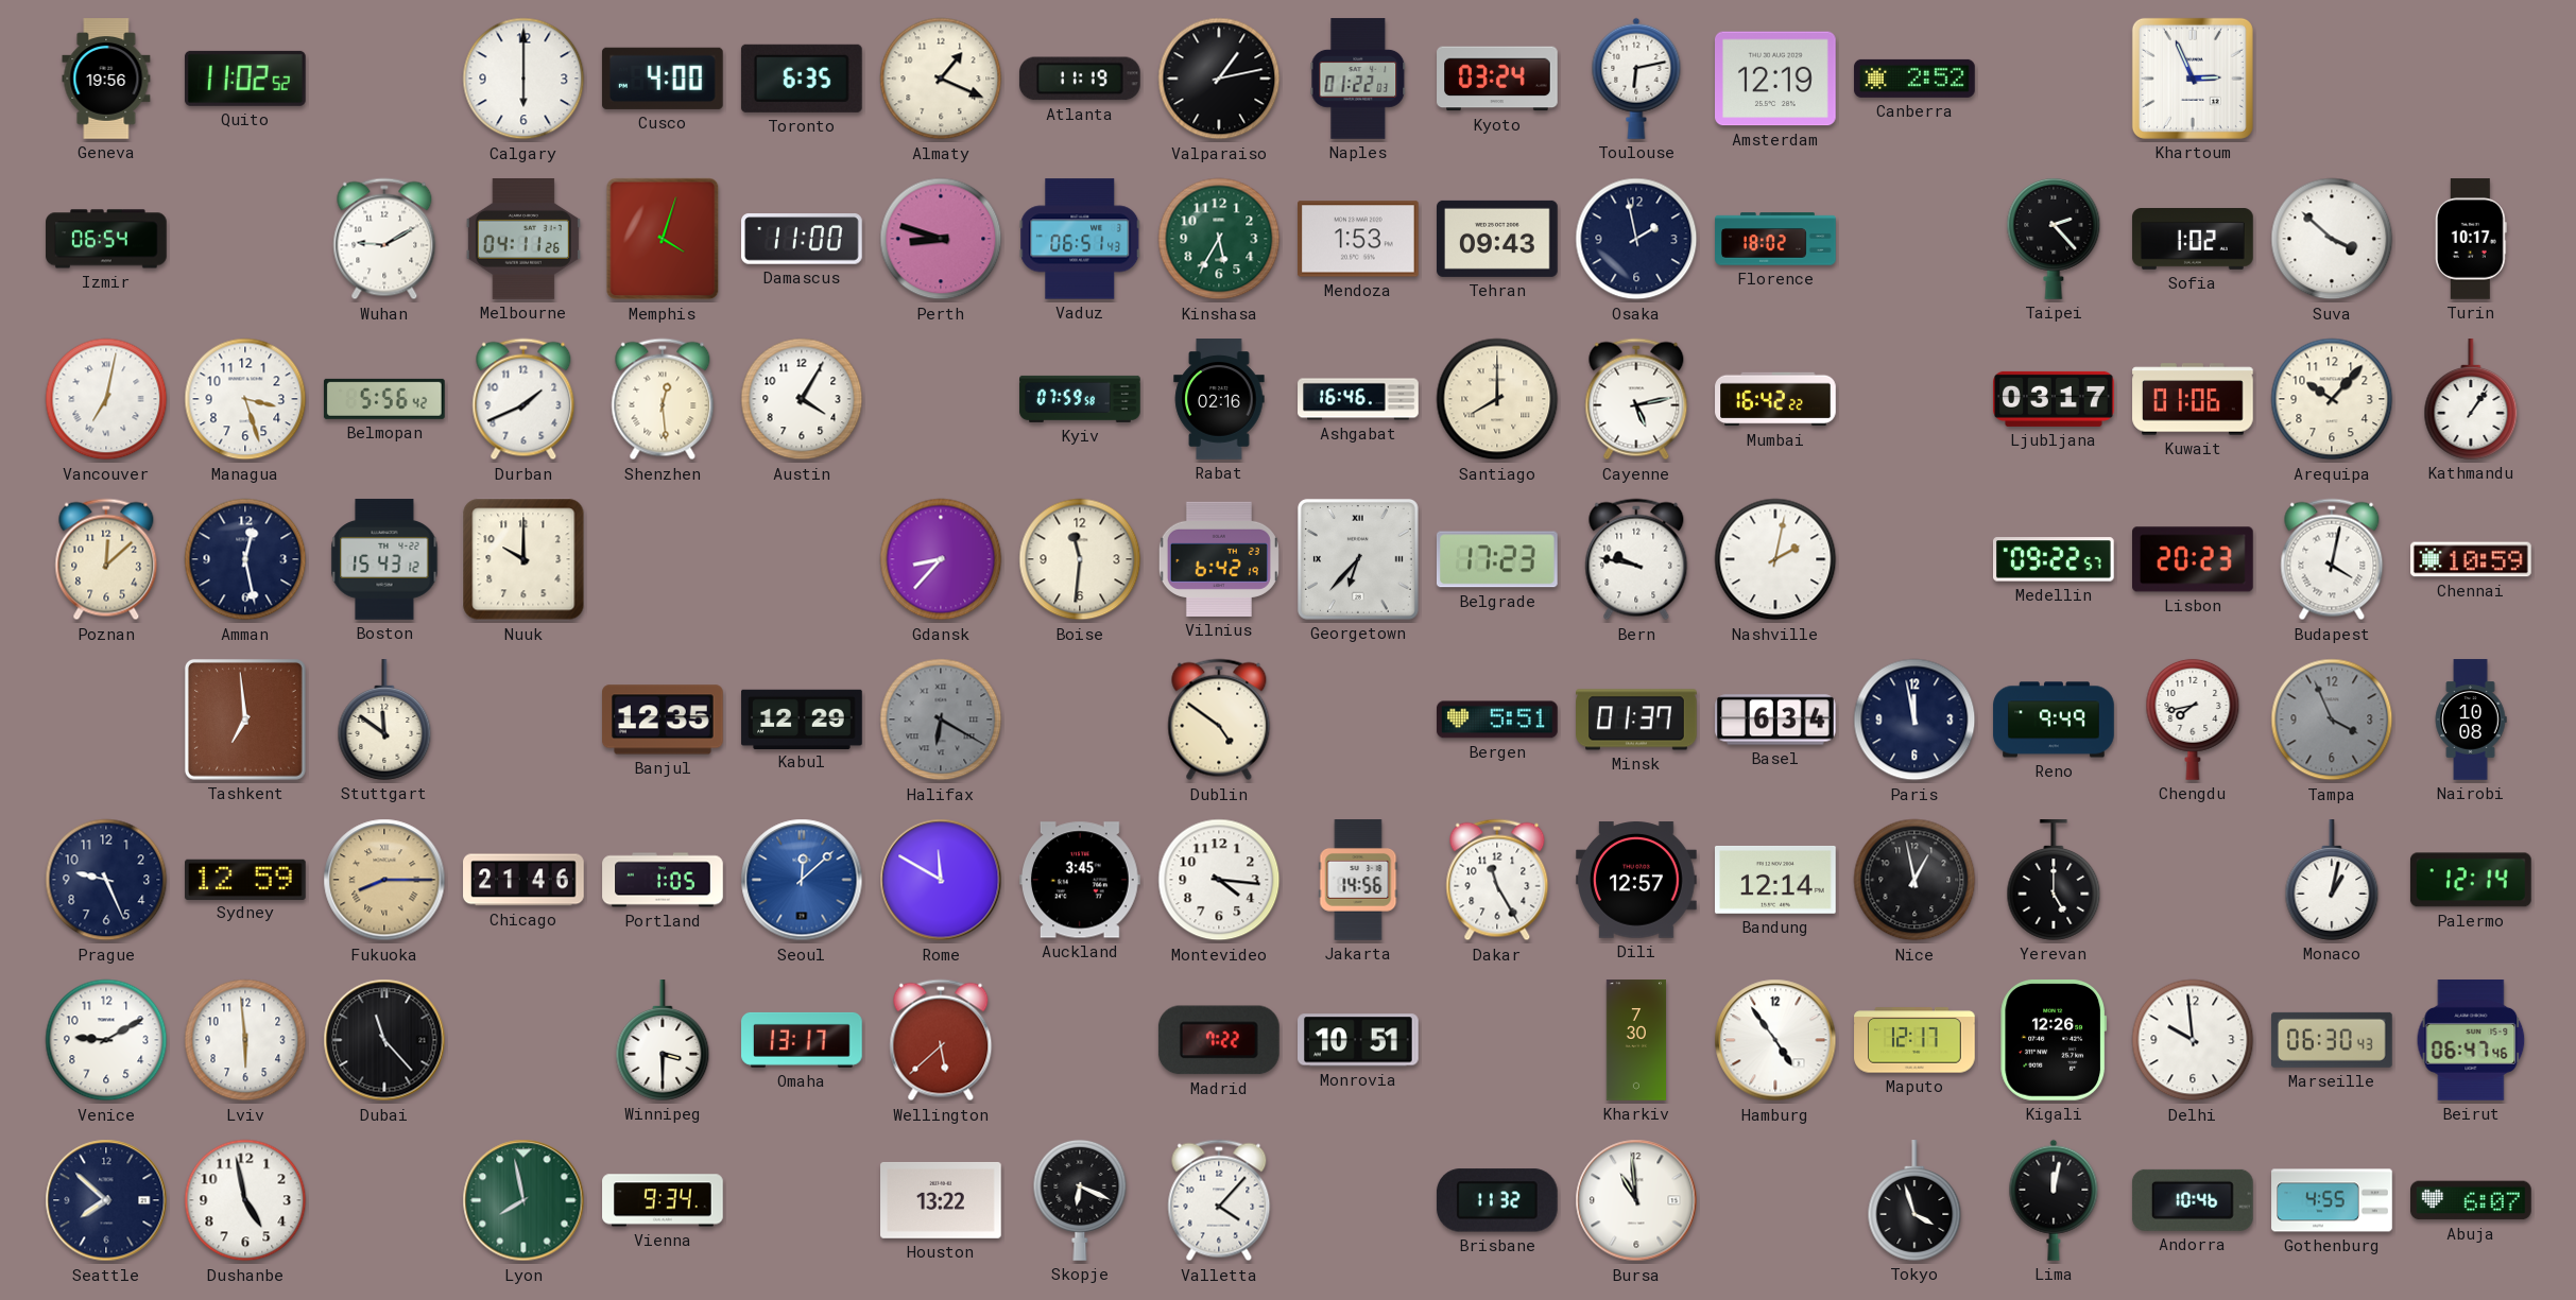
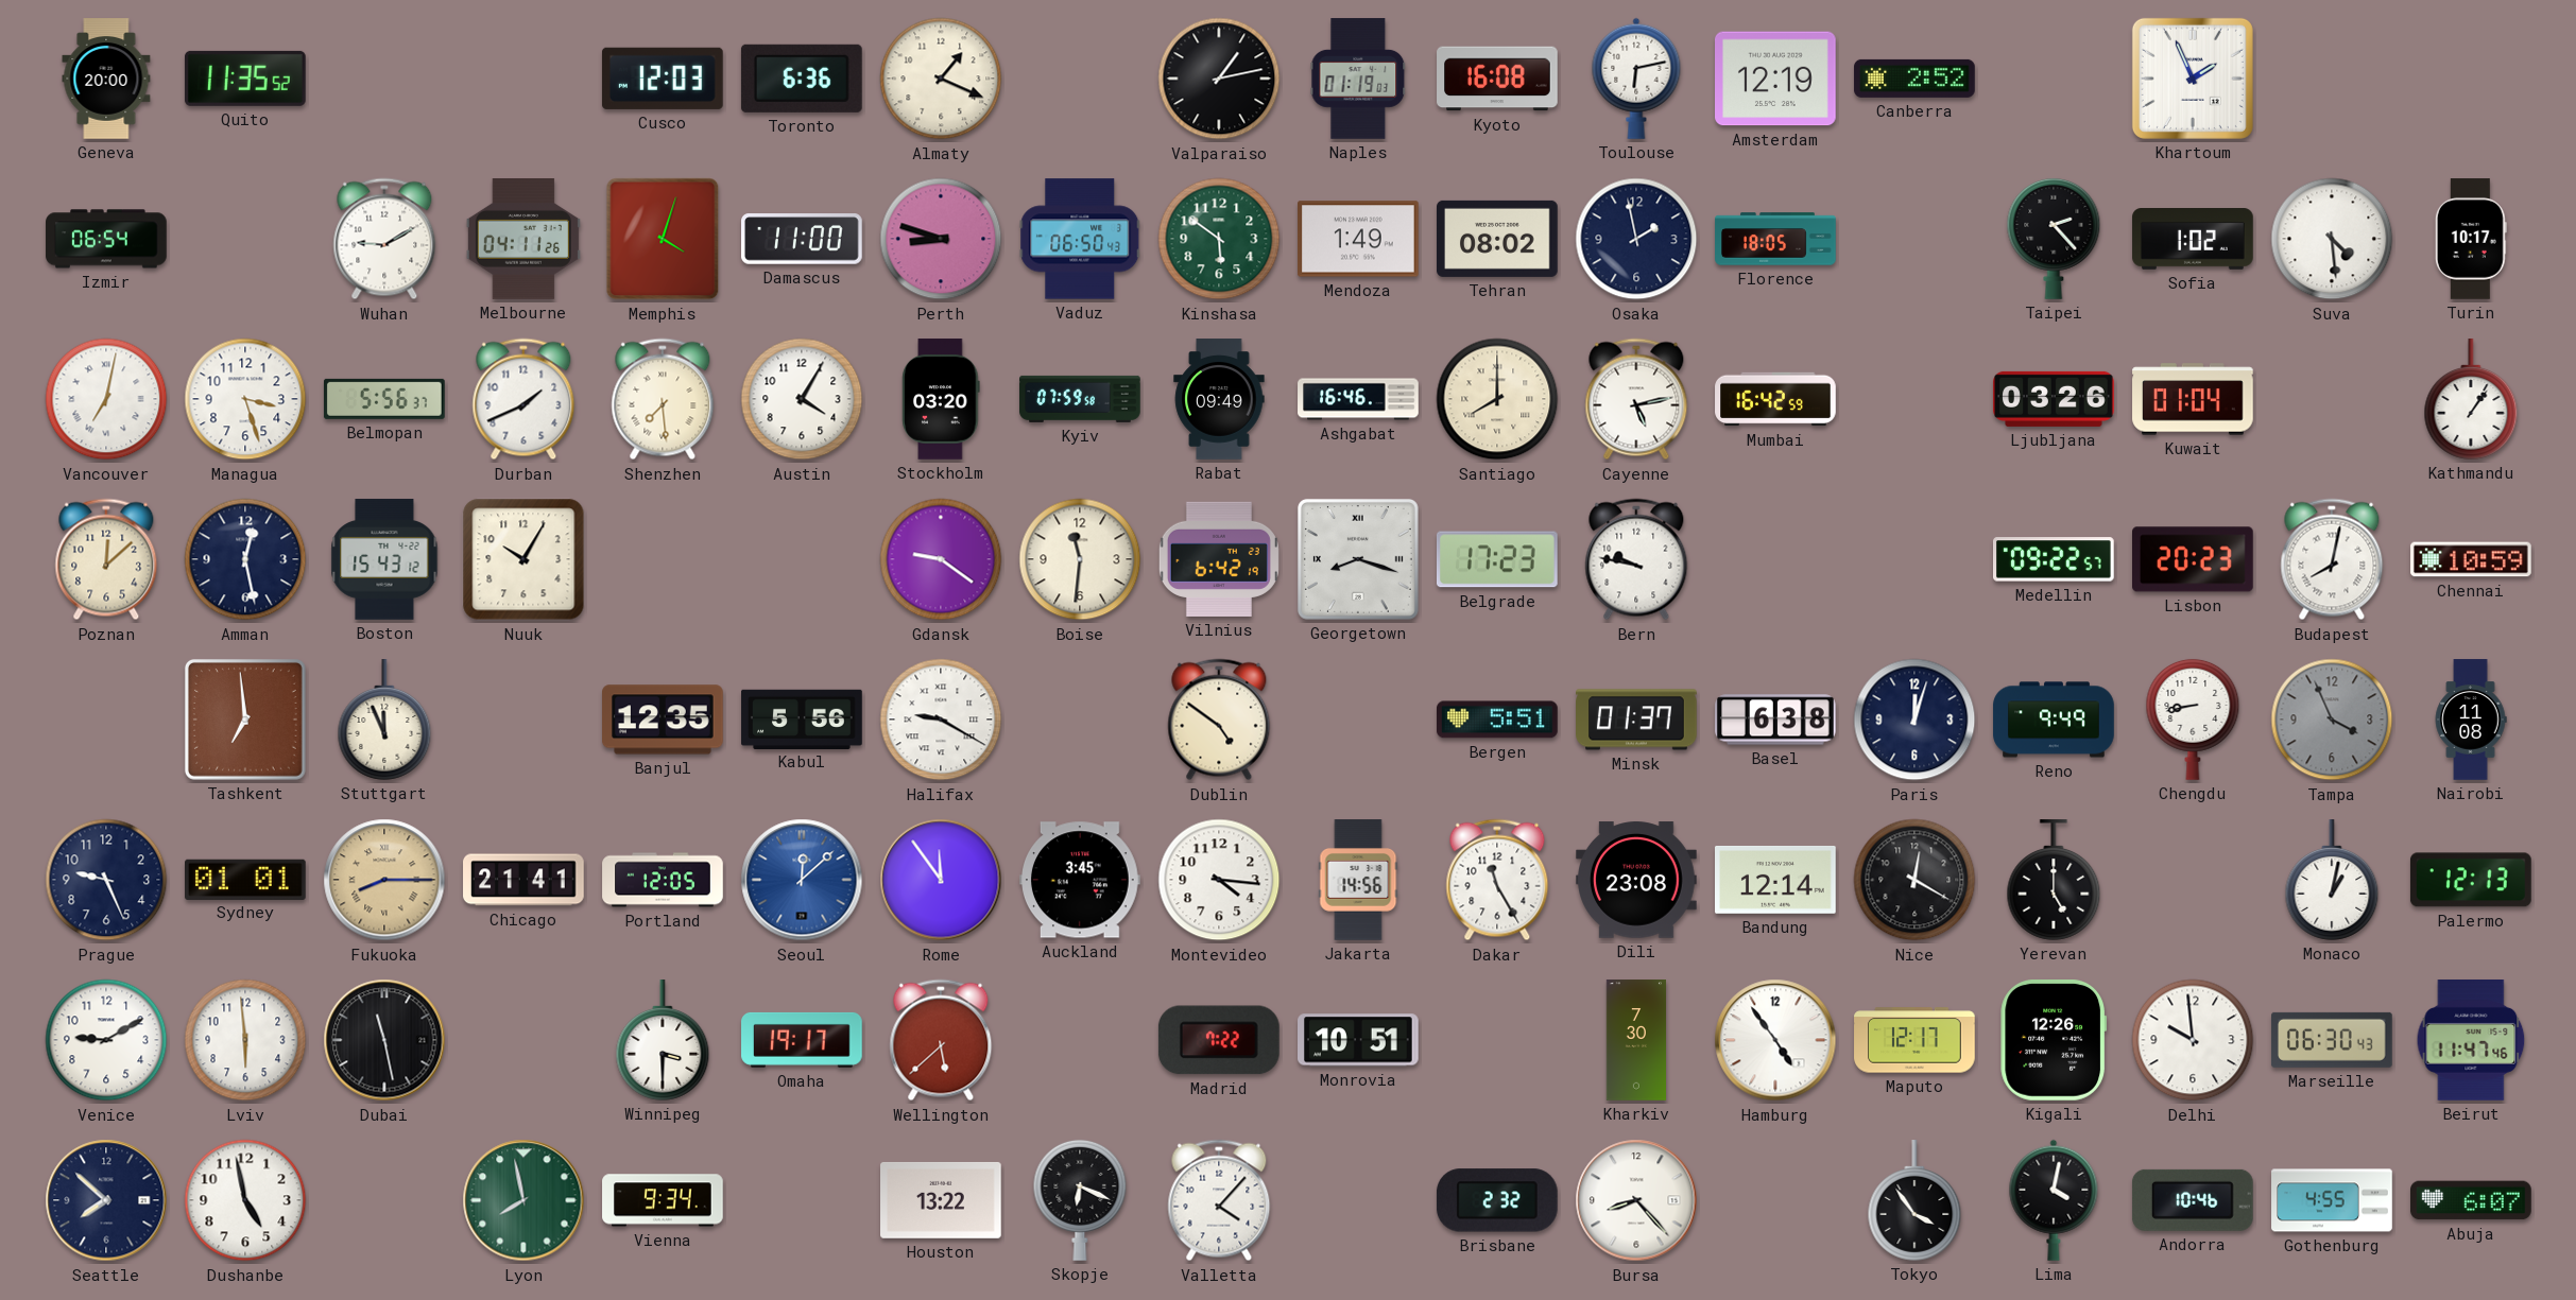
Geneva: 19:56 -> 20:00
Quito: 11:02 -> 11:35
Calgary: 6:00 -> none
Cusco: 4:00 -> 12:03
Toronto: 6:35 -> 6:36
Atlanta: 11:19 -> none
Naples: 01:22 -> 01:19
Kyoto: 03:24 -> 16:08
Khartoum: 2:56 -> 1:56
Vaduz: 06:51 -> 06:50
Kinshasa: 5:35 -> 5:51
Mendoza: 1:53 -> 1:49
Tehran: 09:43 -> 08:02
Florence: 18:02 -> 18:05
Suva: 3:52 -> 4:29
Belmopan: 5:56:42 -> 5:56:37
Shenzhen: 12:29 -> 7:29
Stockholm: none -> 03:20
Rabat: 02:16 -> 09:49
Mumbai: 16:42:22 -> 16:42:59
Ljubljana: 03:17 -> 03:26
Kuwait: 01:06 -> 01:04
Arequipa: 10:07 -> none
Nuuk: 10:00 -> 10:05
Gdansk: 8:37 -> 9:21
Georgetown: 6:37 -> 8:18
Nashville: 2:02 -> none
Budapest: 4:02 -> 8:02
Stuttgart: 11:51 -> 11:56
Kabul: 12:29 -> 5:56
Halifax: 6:20 -> 9:20
Halifax dial: grey -> white
Basel: 6:34 -> 6:38
Paris: 11:58 -> 12:03
Chengdu: 7:43 -> 8:43
Nairobi: 10:08 -> 11:08
Sydney: 12:59 -> 01:01
Chicago: 21:46 -> 21:41
Portland: 1:05 -> 12:05
Rome: 11:50 -> 11:54
Dili: 12:57 -> 23:08
Nice: 12:58 -> 12:20
Palermo: 12:14 -> 12:13
Dubai: 11:23 -> 11:28
Omaha: 13:17 -> 19:17
Beirut: 06:47 -> 11:47
Brisbane: 11:32 -> 2:32
Bursa: 10:59 -> 8:23
Tokyo: 3:57 -> 3:54
Lima: 12:02 -> 4:02
